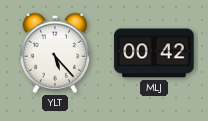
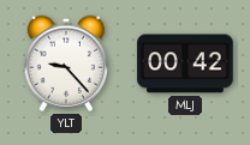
YLT: 5:23 -> 9:23
